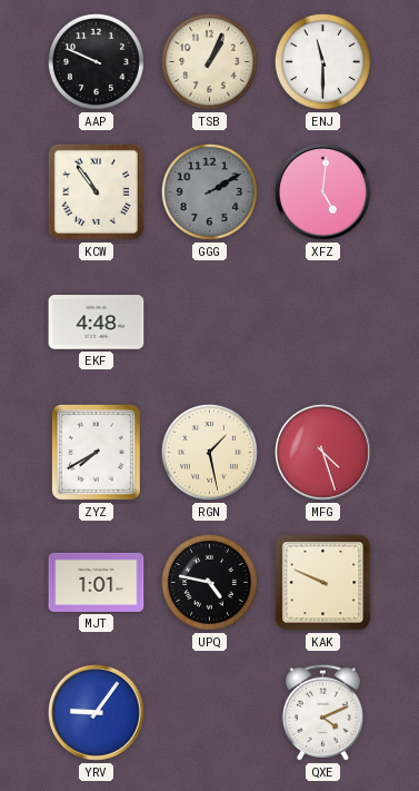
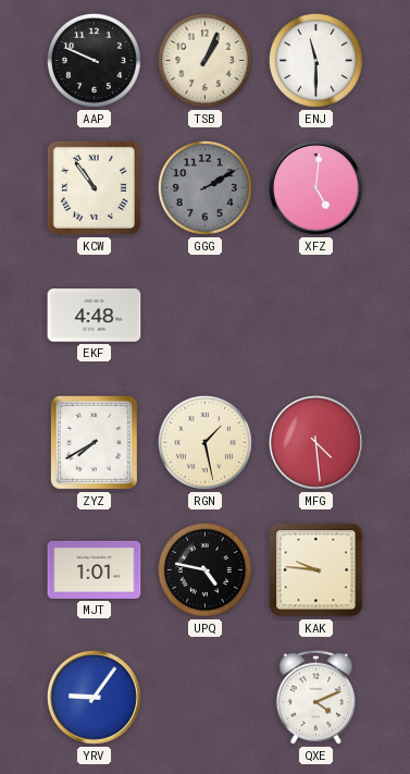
MFG: 4:27 -> 4:29
KAK: 9:49 -> 9:46
